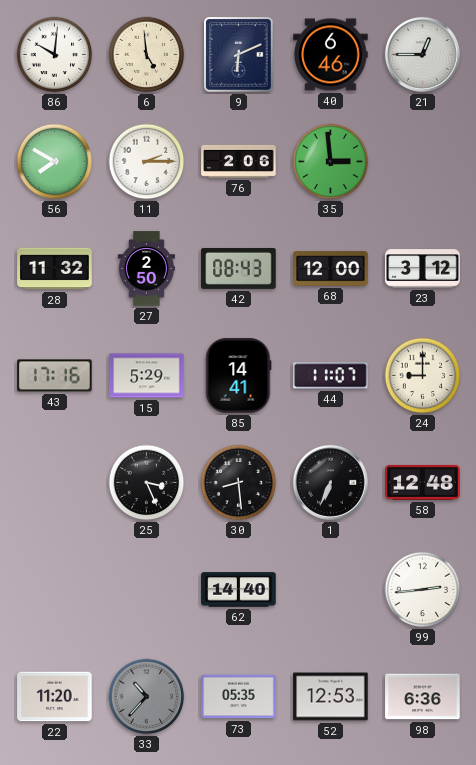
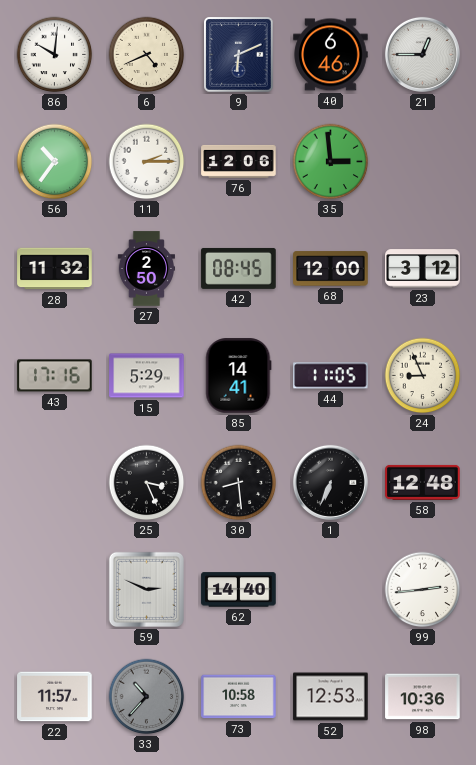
6: 4:59 -> 4:41
56: 7:50 -> 10:36
76: 2:06 -> 12:06
42: 08:43 -> 08:45
44: 11:07 -> 11:05
24: 9:00 -> 8:56
59: none -> 2:49
22: 11:20 -> 11:57
73: 05:35 -> 10:58
98: 6:36 -> 10:36
